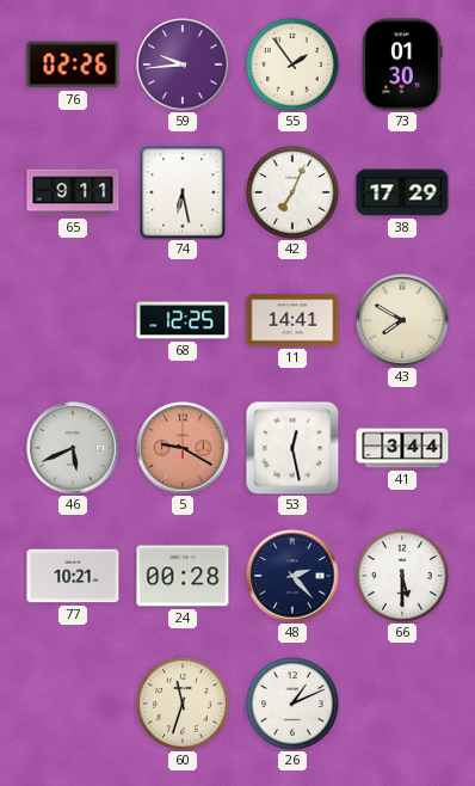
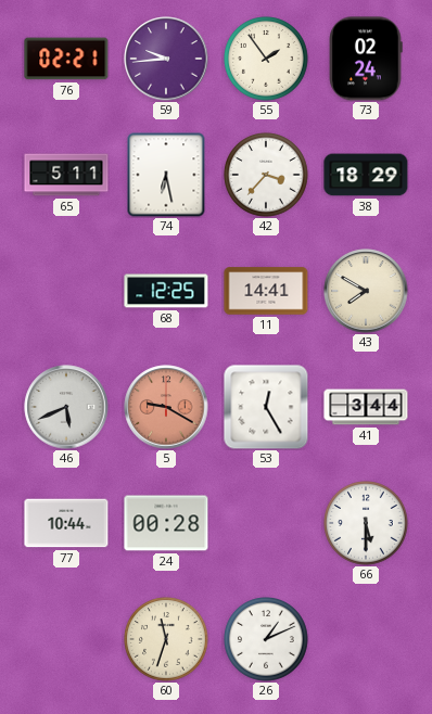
76: 02:26 -> 02:21
73: 01:30 -> 02:24
65: 9:11 -> 5:11
42: 7:04 -> 3:37
38: 17:29 -> 18:29
53: 12:28 -> 12:25
77: 10:21 -> 10:44
48: 2:23 -> none
